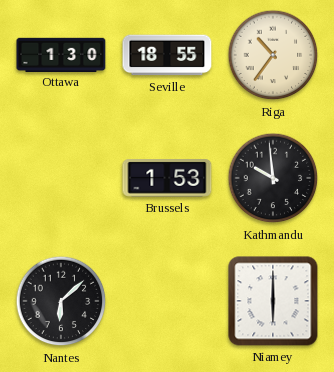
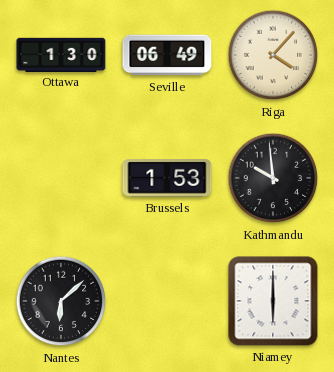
Seville: 18:55 -> 06:49
Riga: 10:36 -> 4:07
